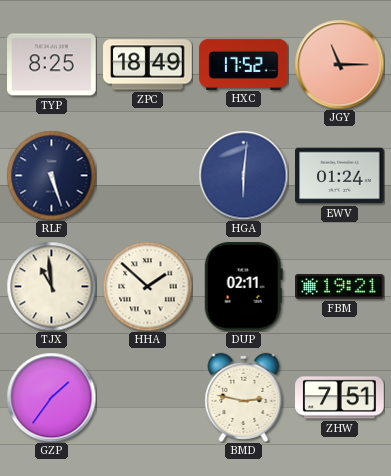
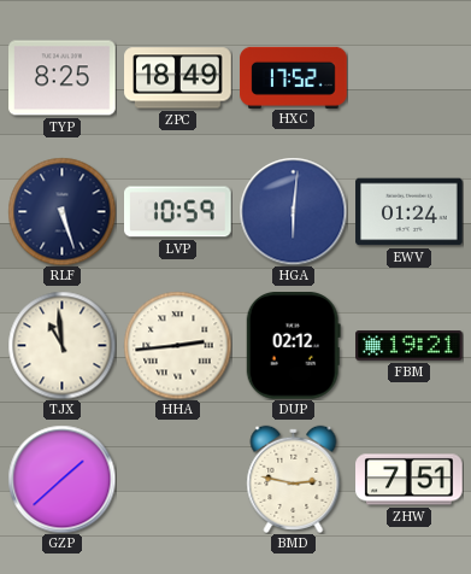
JGY: 11:15 -> none
LVP: none -> 10:59
HHA: 1:52 -> 2:44
DUP: 02:11 -> 02:12
GZP: 1:36 -> 1:38
